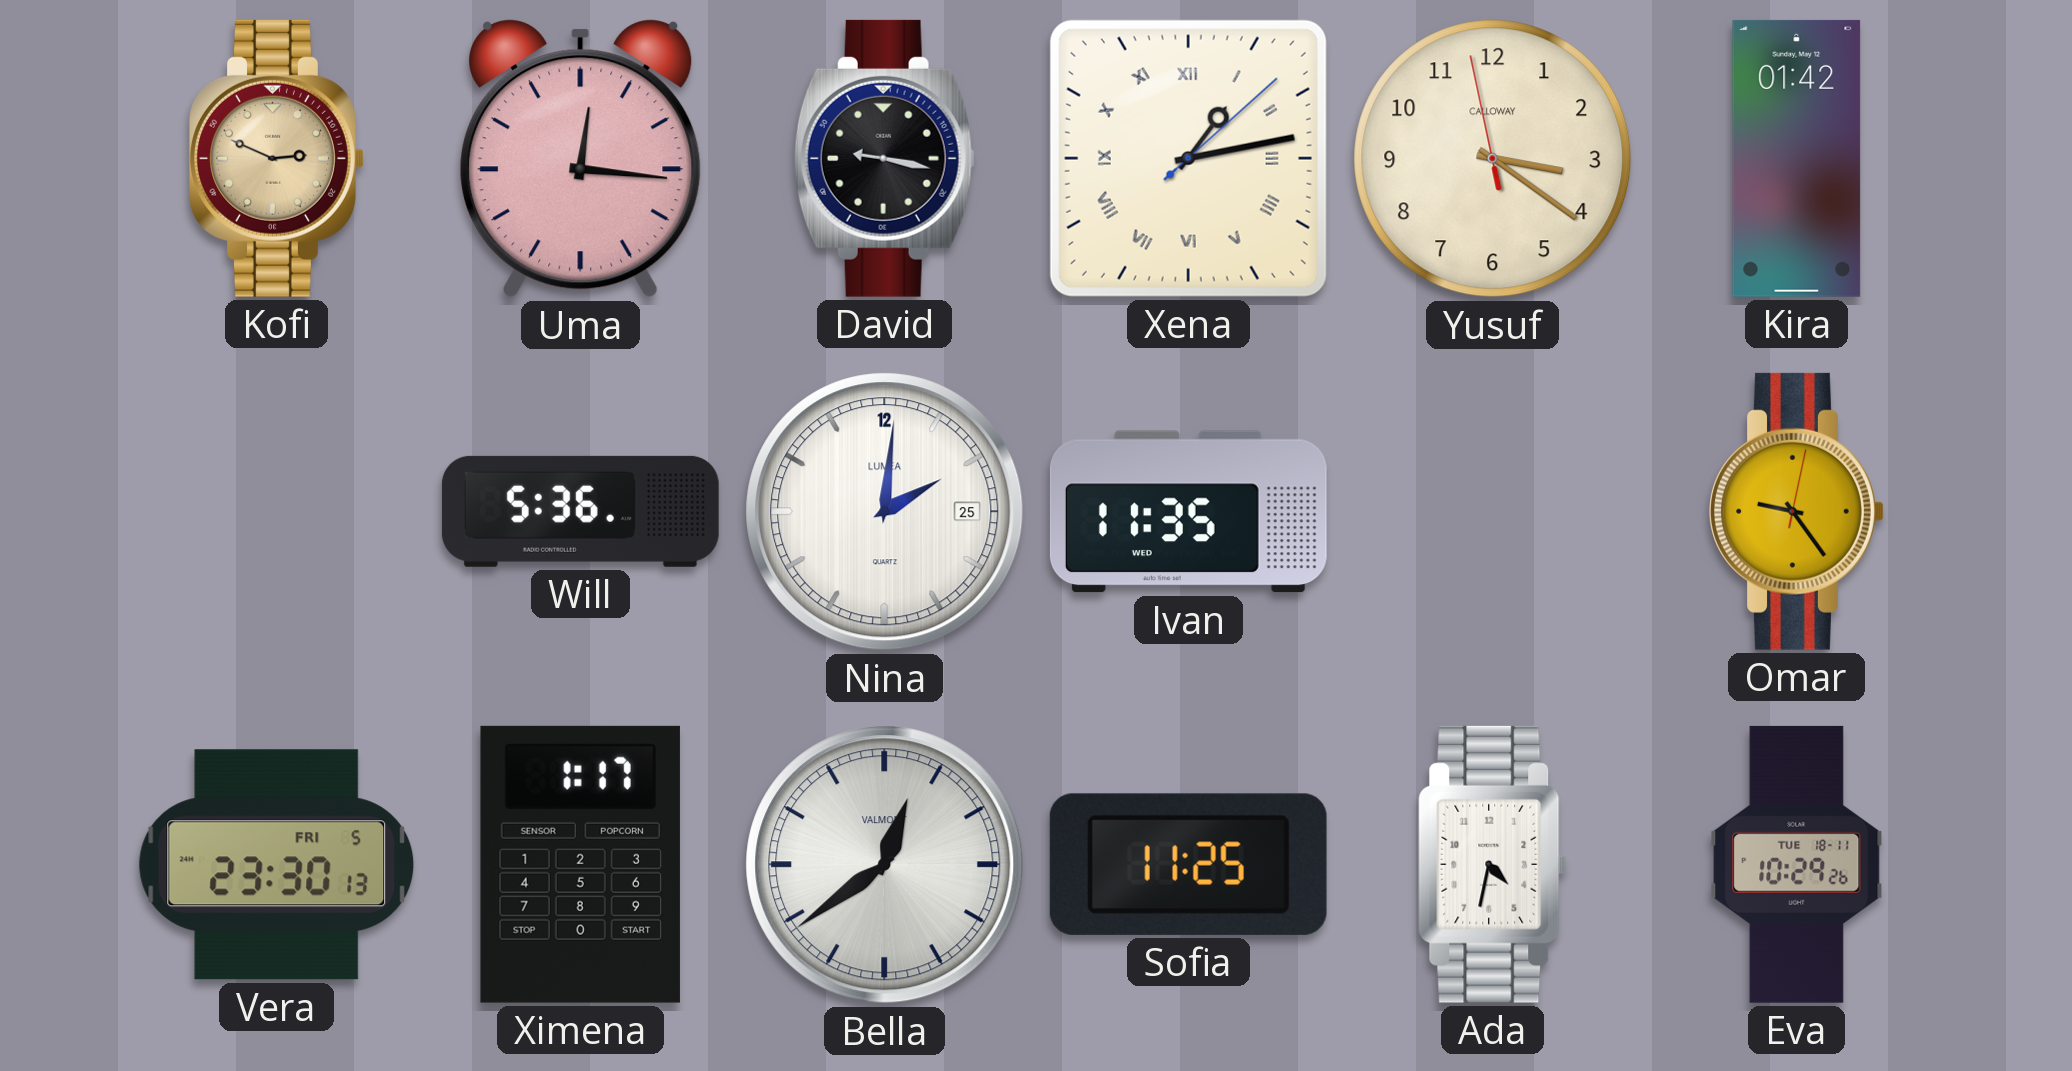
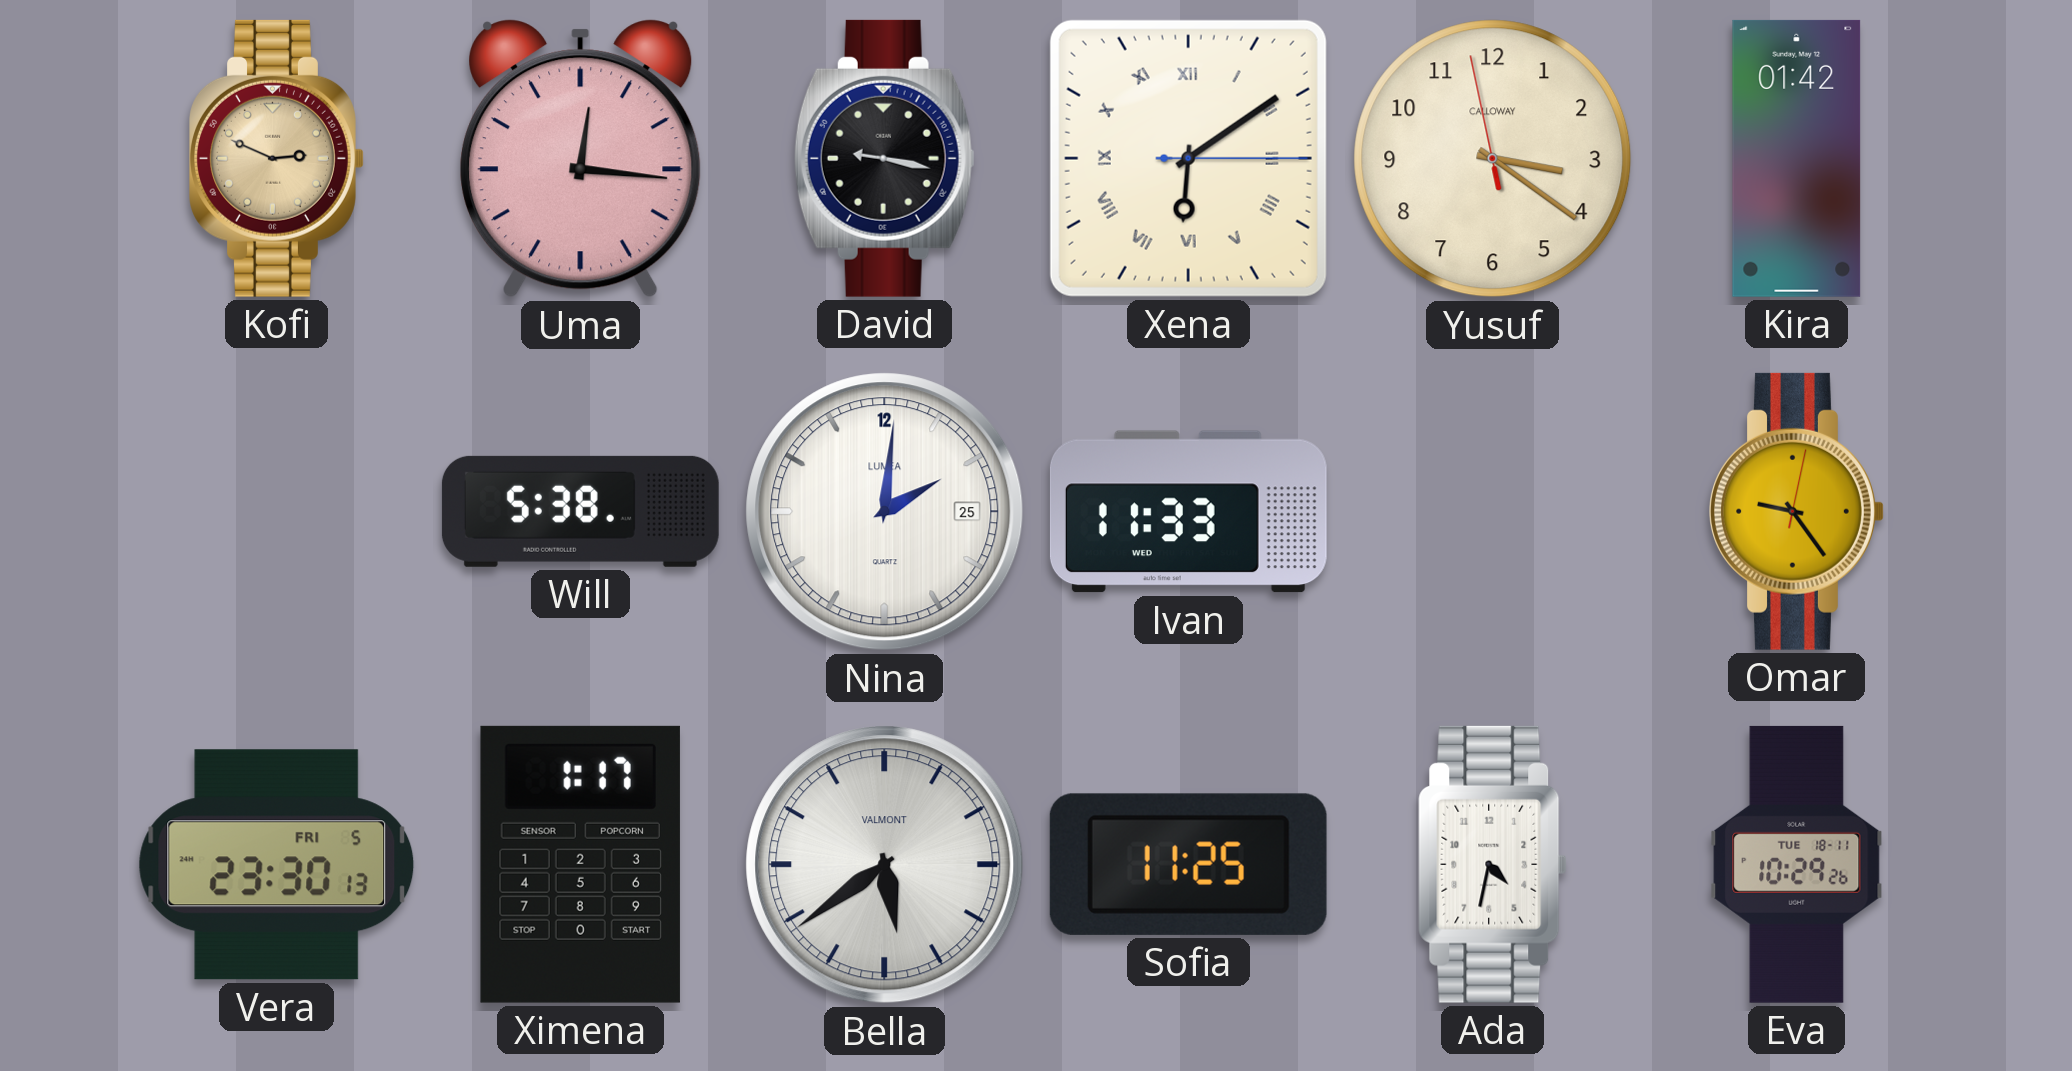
Xena: 1:13 -> 6:09
Will: 5:36 -> 5:38
Ivan: 11:35 -> 11:33
Bella: 12:39 -> 5:39
